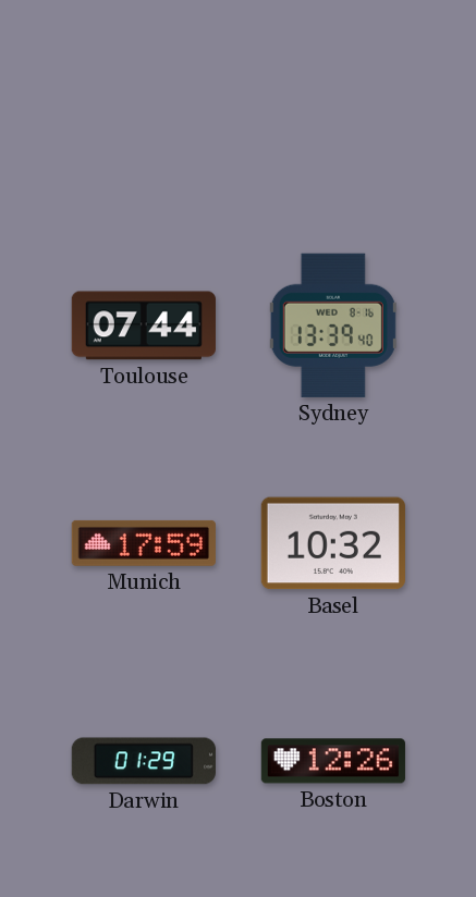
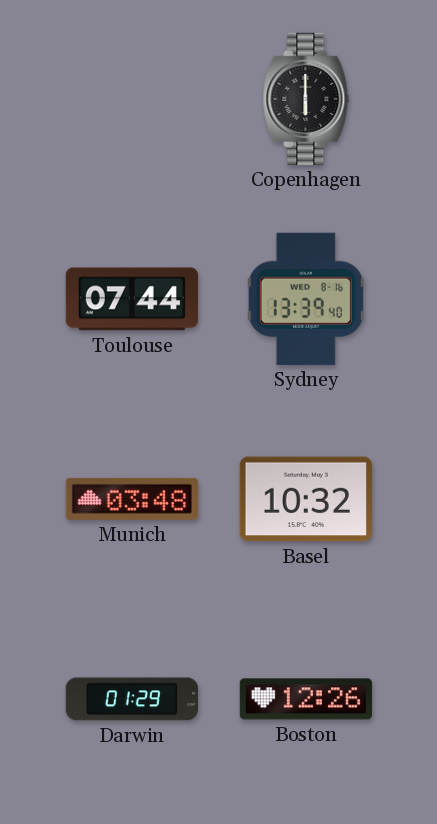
Copenhagen: none -> 6:00
Munich: 17:59 -> 03:48
